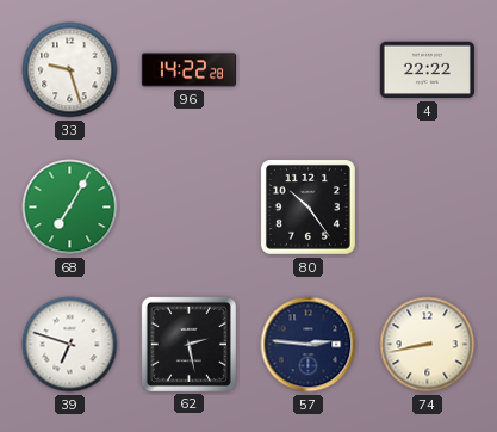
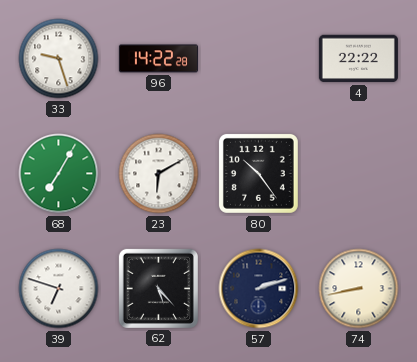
23: none -> 6:10
62: 2:28 -> 5:23
57: 2:46 -> 2:12
